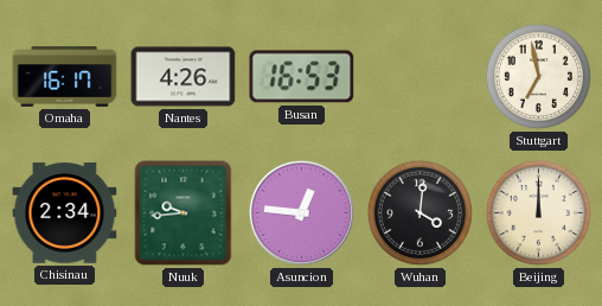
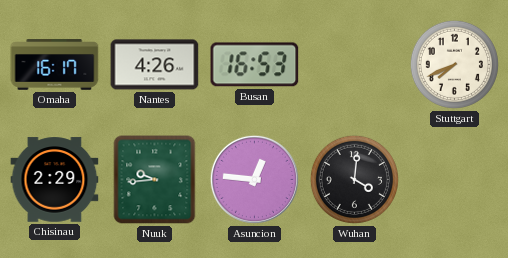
Stuttgart: 6:58 -> 7:41
Chisinau: 2:34 -> 2:29
Beijing: 12:00 -> none
